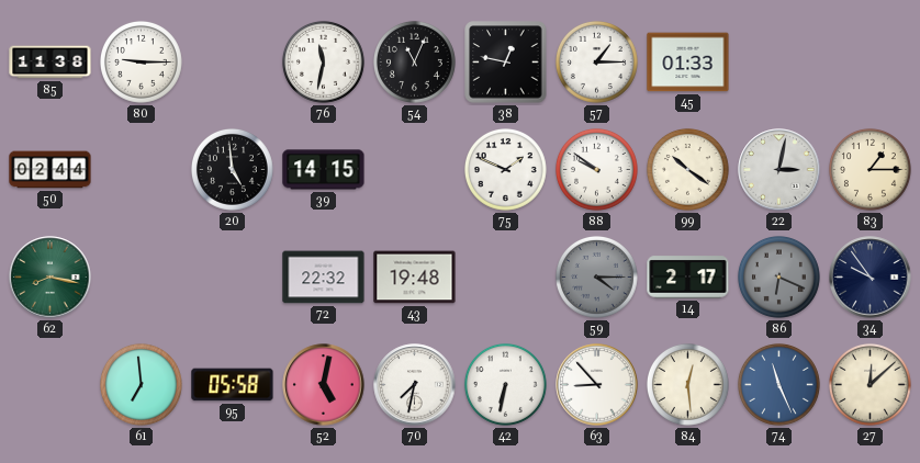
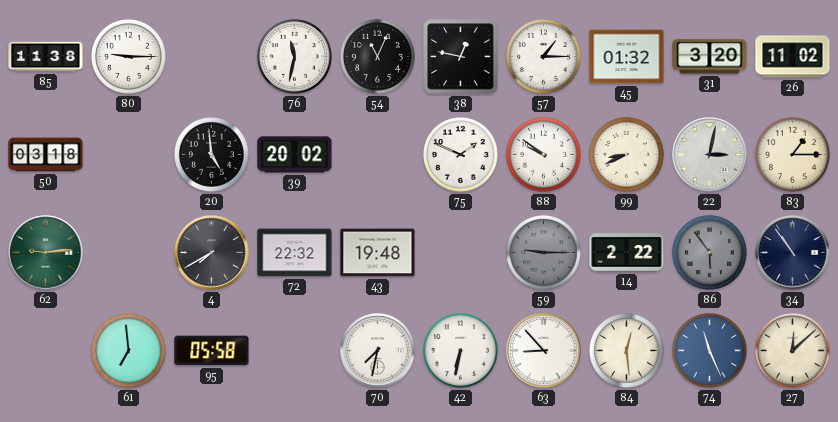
45: 01:33 -> 01:32
31: none -> 3:20
26: none -> 11:02
50: 02:44 -> 03:18
39: 14:15 -> 20:02
99: 10:21 -> 8:41
62: 8:17 -> 9:14
4: none -> 7:40
59: 4:15 -> 9:15
14: 2:17 -> 2:22
86: 6:19 -> 5:54
34: 9:54 -> 10:54
52: 5:02 -> none
